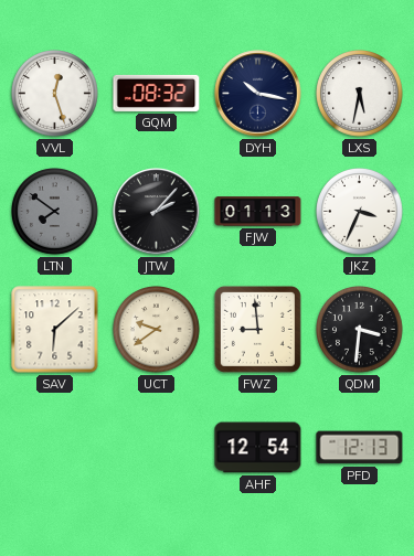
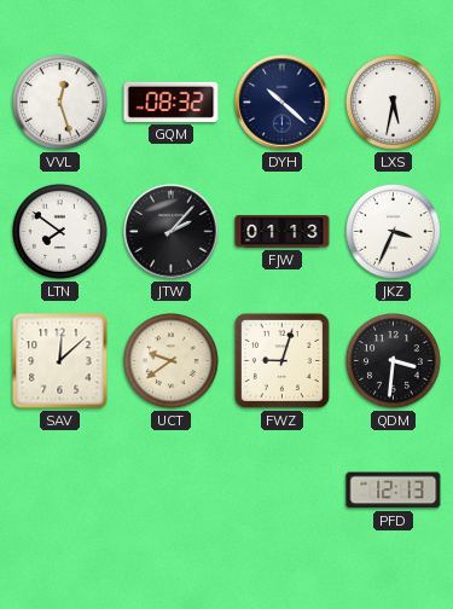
DYH: 10:17 -> 10:22
LTN dial: grey -> white
SAV: 6:08 -> 12:08
FWZ: 8:59 -> 9:03
AHF: 12:54 -> none
